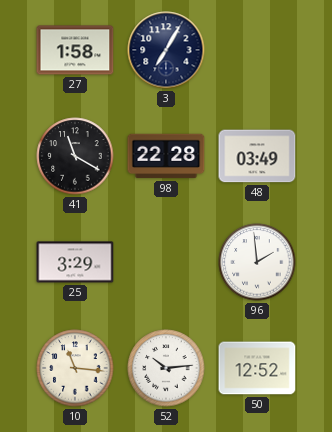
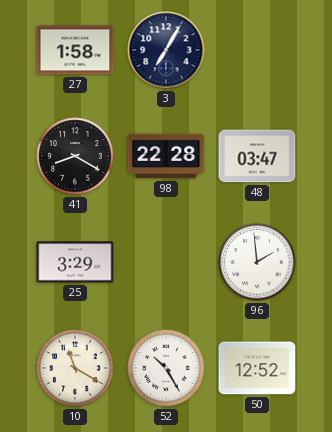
41: 11:20 -> 8:20
48: 03:49 -> 03:47
10: 11:16 -> 11:20
52: 10:14 -> 10:25
